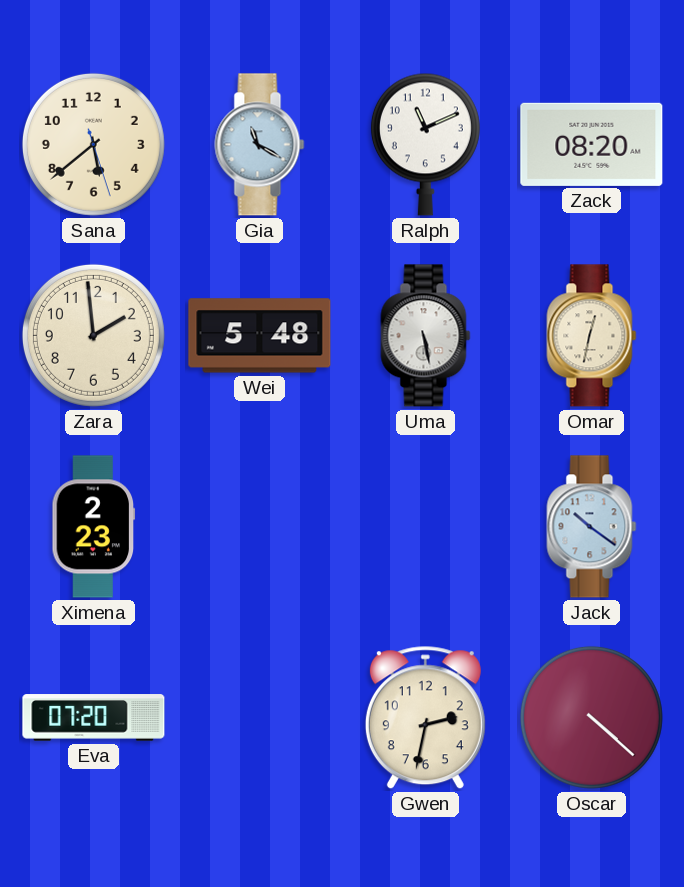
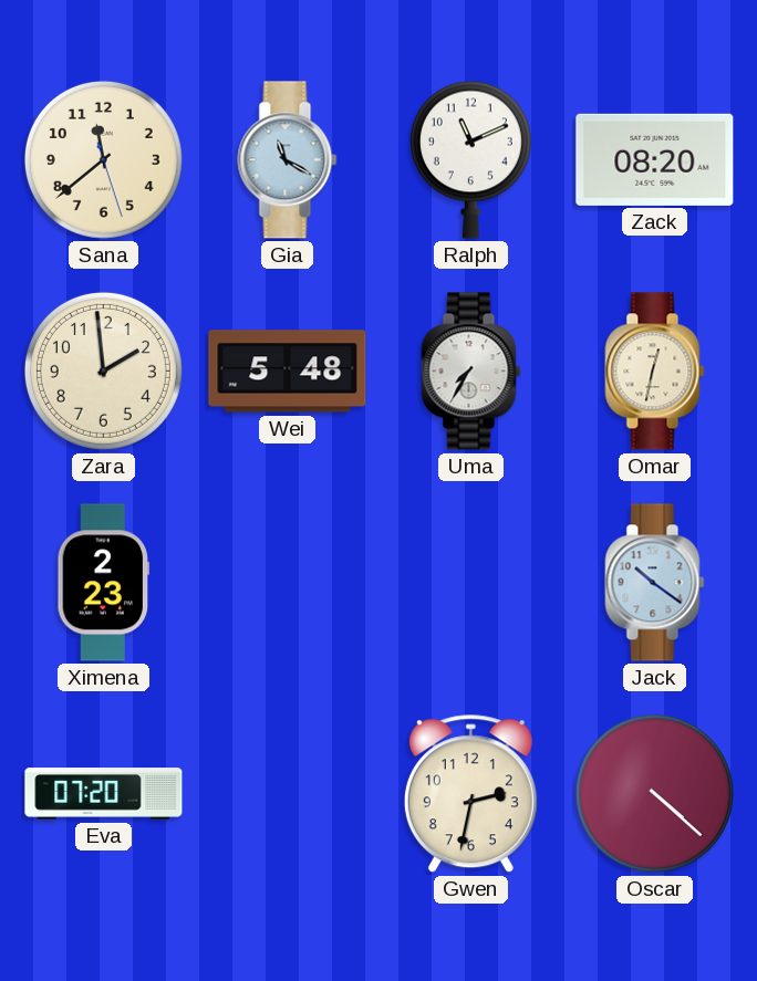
Sana: 5:38 -> 11:38
Uma: 5:28 -> 7:35
